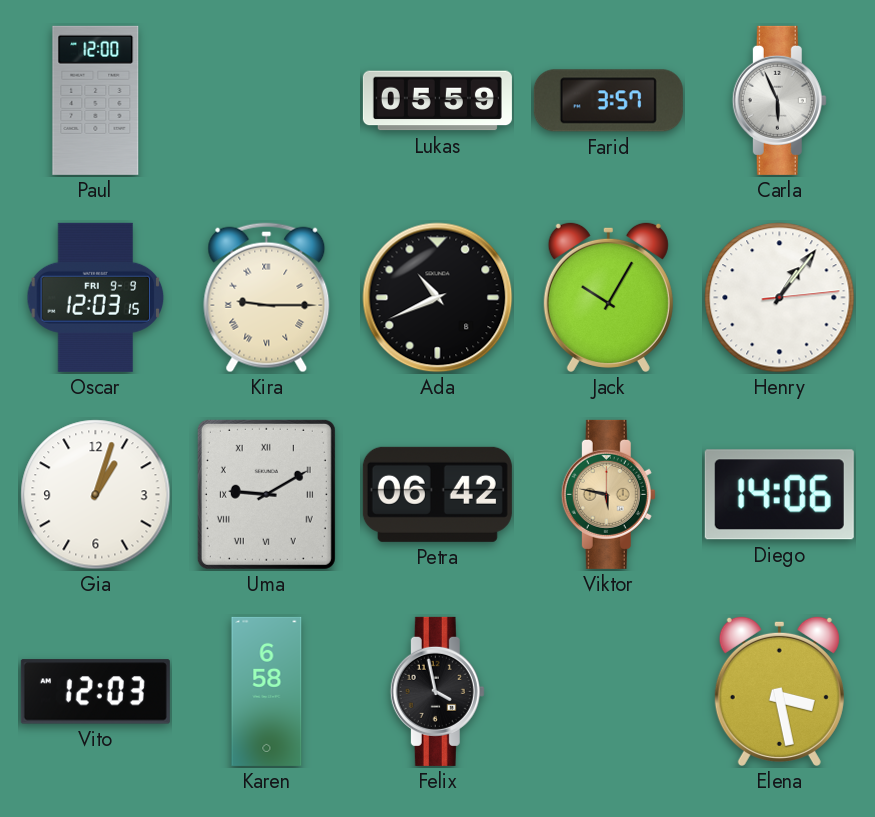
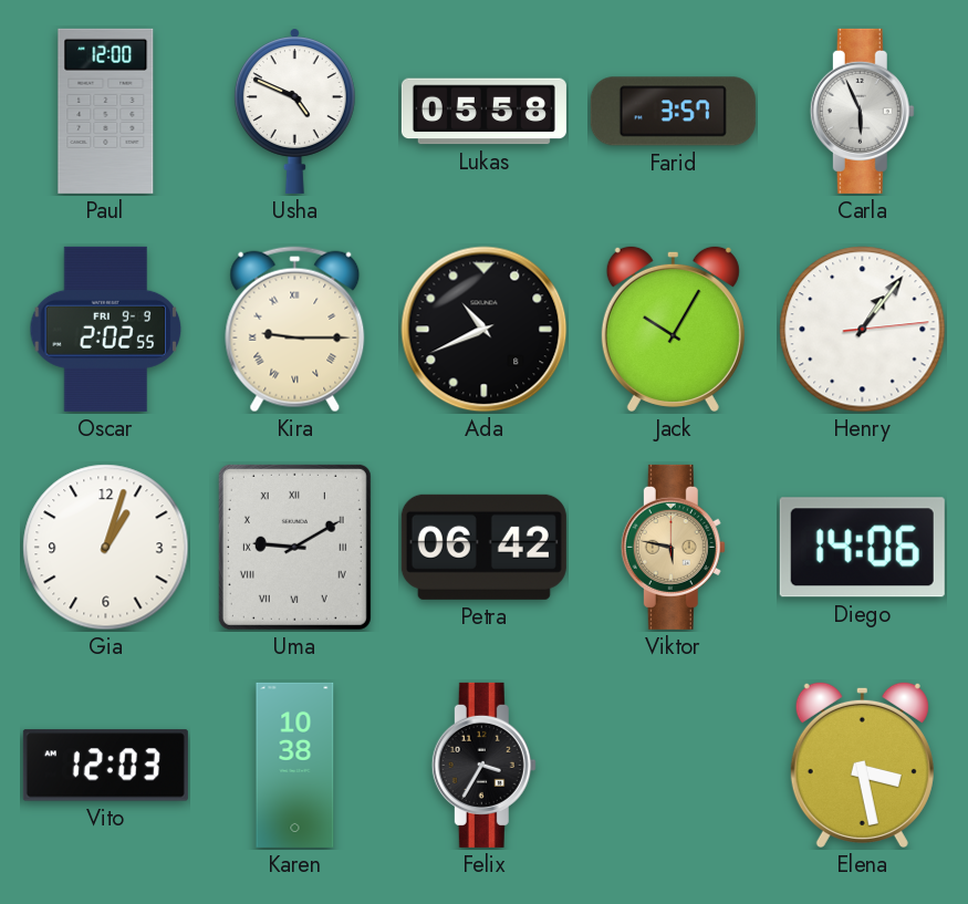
Usha: none -> 4:49
Lukas: 05:59 -> 05:58
Oscar: 12:03 -> 2:02
Karen: 6:58 -> 10:38
Felix: 3:58 -> 3:35
